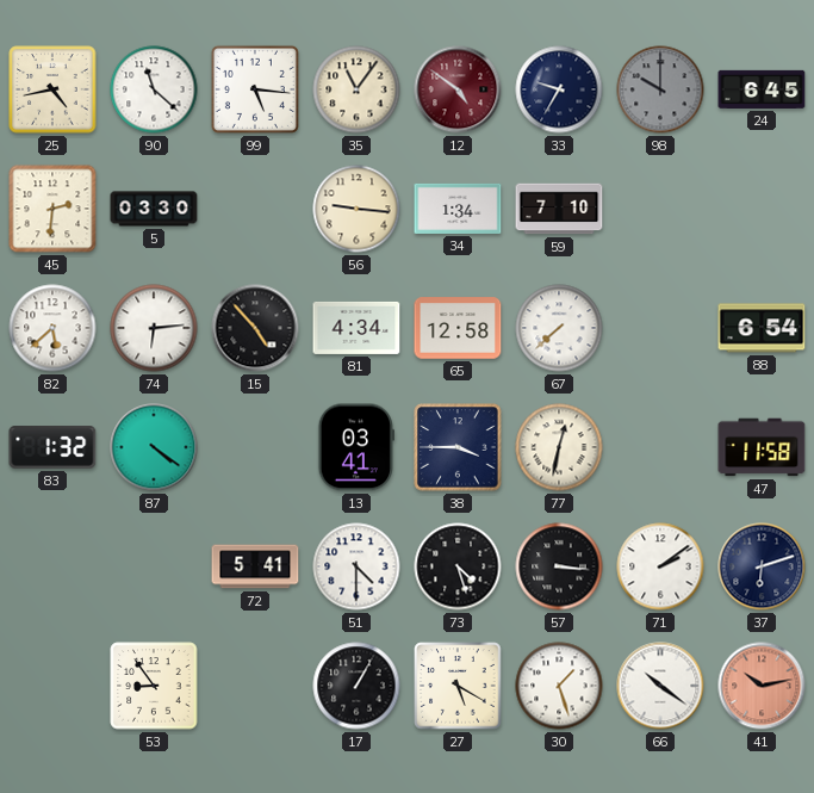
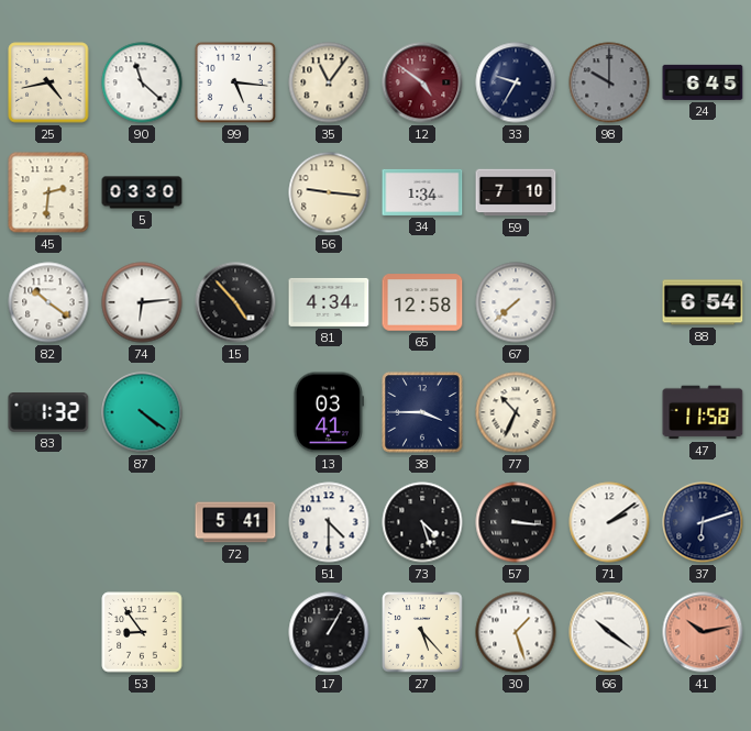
82: 5:38 -> 10:21
77: 12:32 -> 10:34
27: 5:20 -> 5:23
